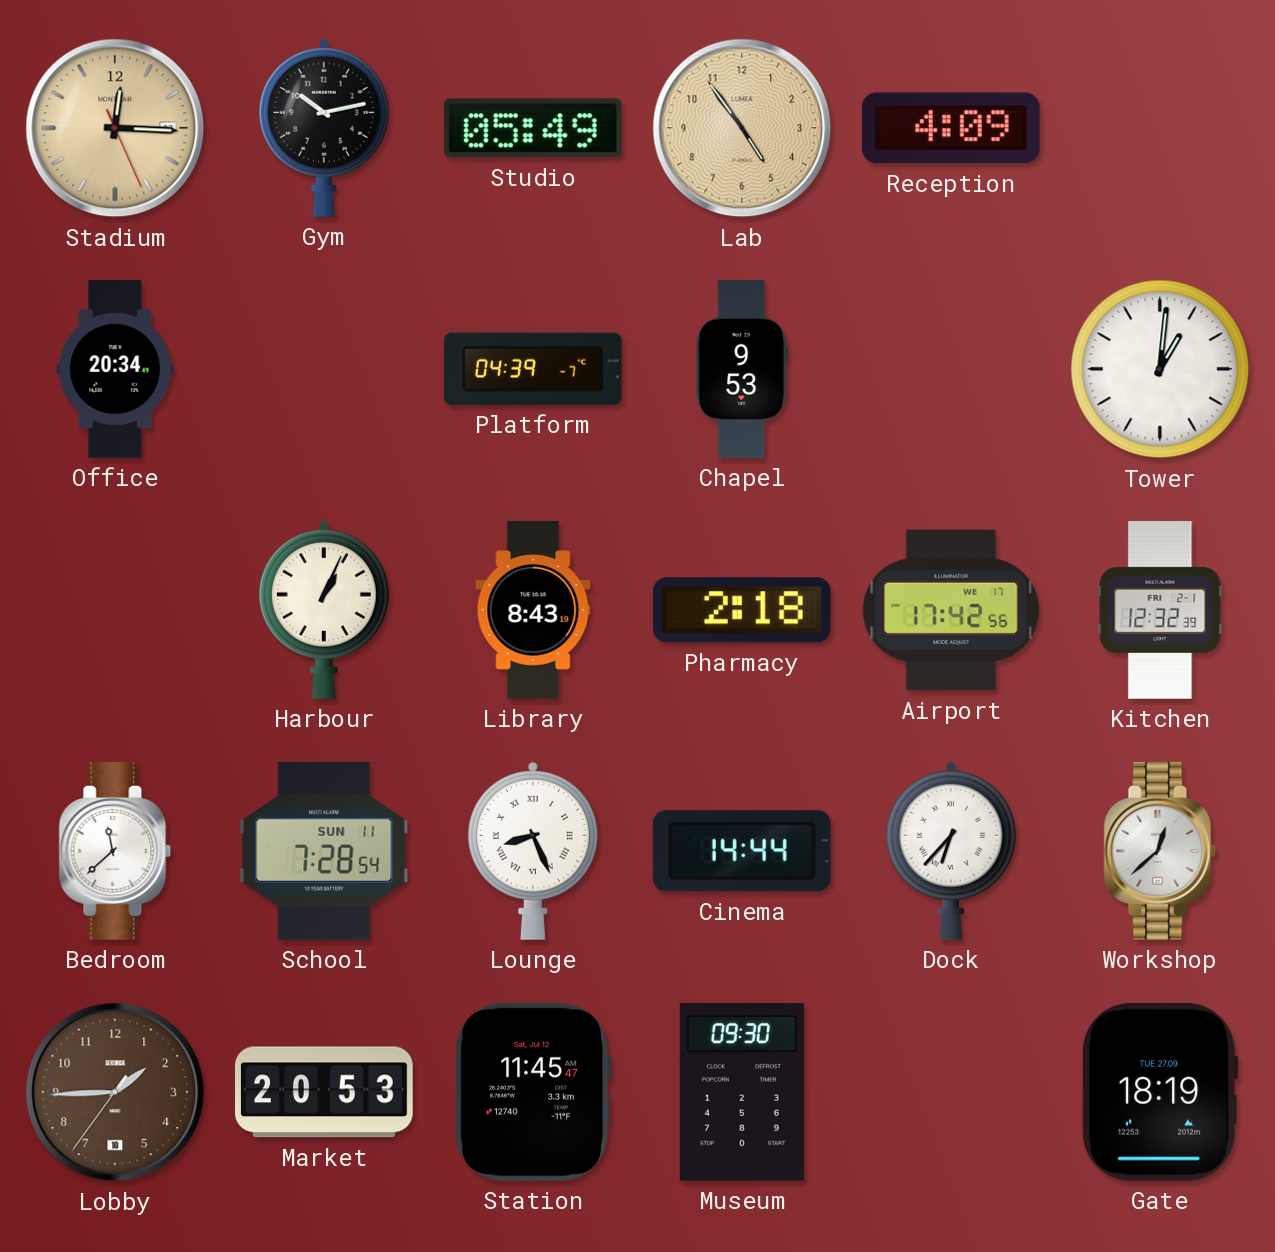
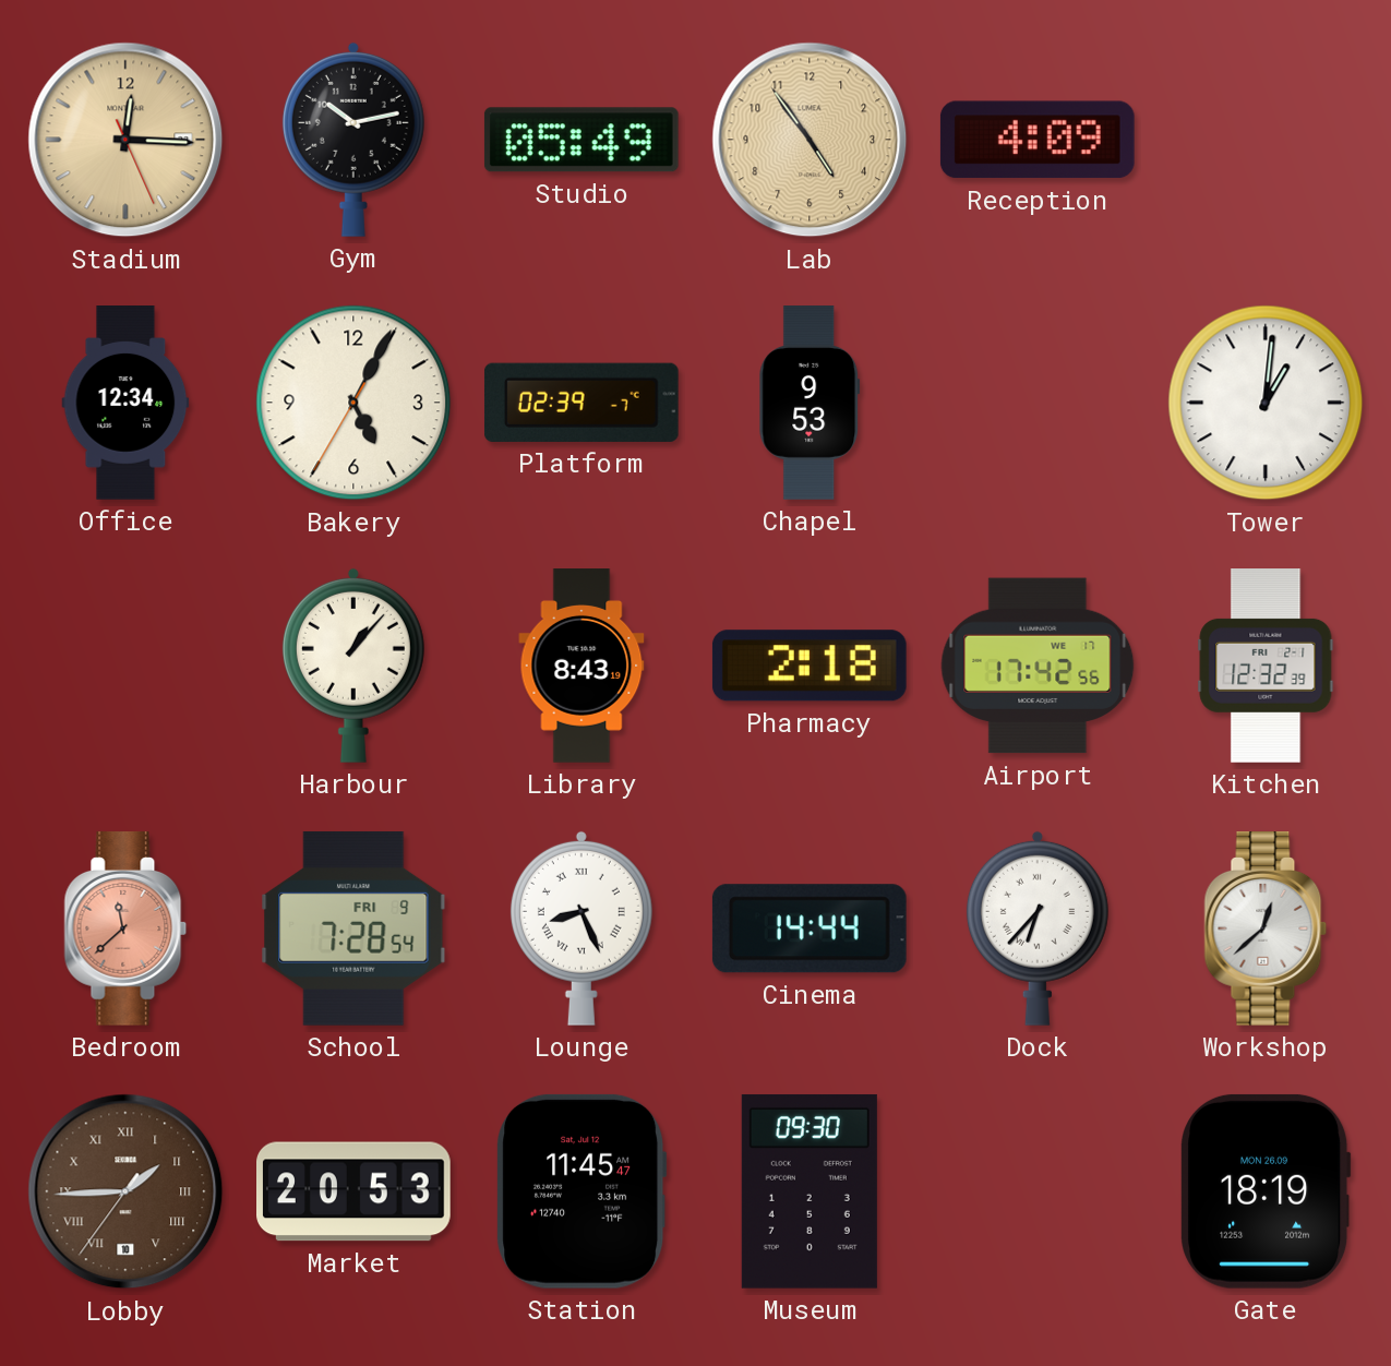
Office: 20:34 -> 12:34
Bakery: none -> 5:04
Platform: 04:39 -> 02:39
Harbour: 1:04 -> 1:07
Bedroom dial: white -> salmon
School date: SUN 11 -> FRI 9
Lobby numerals: Arabic -> Roman
Gate date: TUE 27.09 -> MON 26.09
